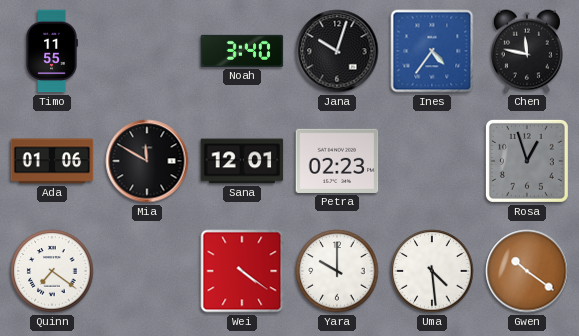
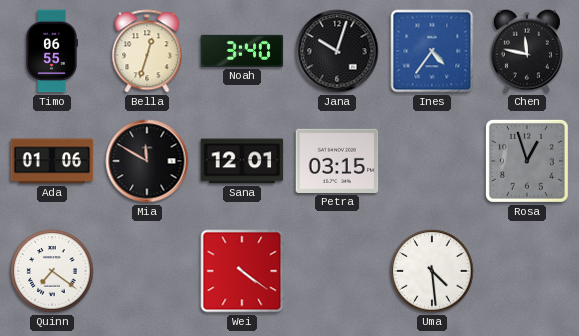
Timo: 11:55 -> 06:55
Bella: none -> 12:33
Petra: 02:23 -> 03:15
Yara: 10:00 -> none
Gwen: 10:21 -> none
